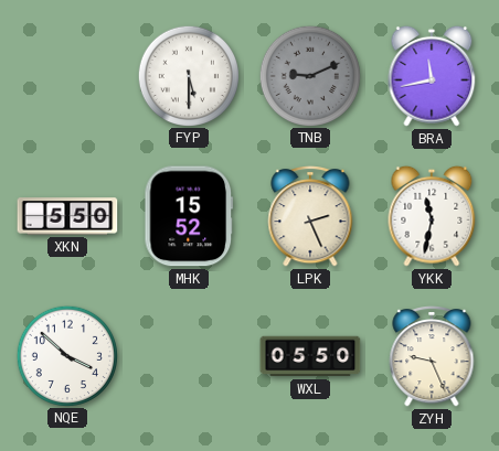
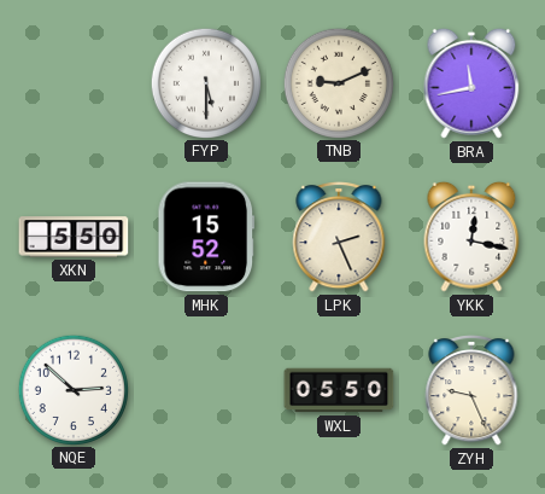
TNB dial: grey -> cream
YKK: 11:32 -> 12:17
NQE: 3:52 -> 2:52
